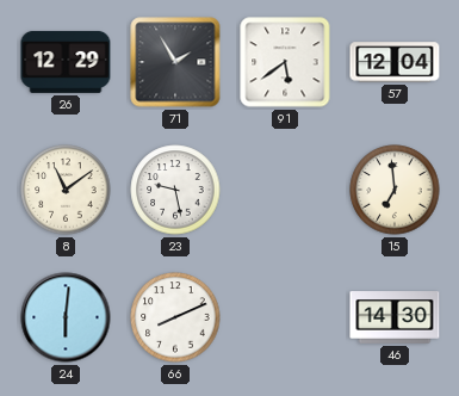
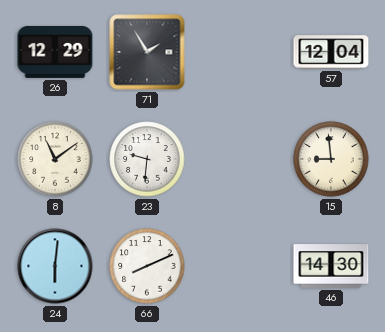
91: 5:39 -> none
23: 9:28 -> 9:31
15: 6:59 -> 8:59
